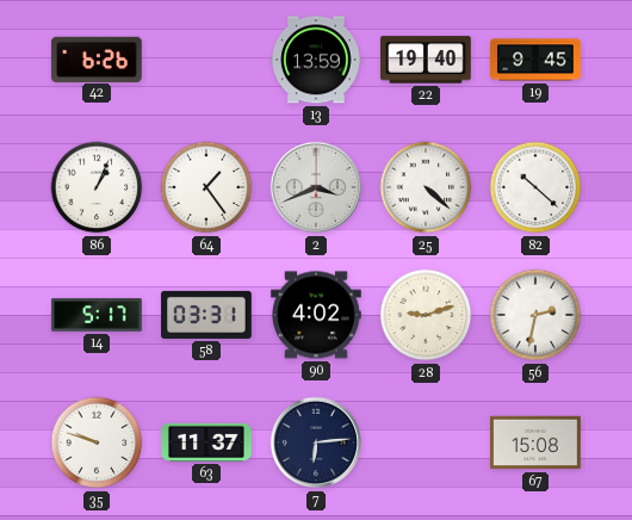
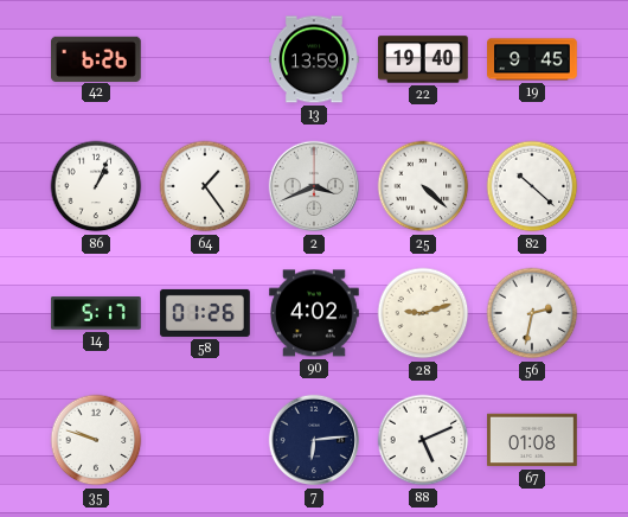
58: 03:31 -> 01:26
63: 11:37 -> none
88: none -> 5:11
67: 15:08 -> 01:08
